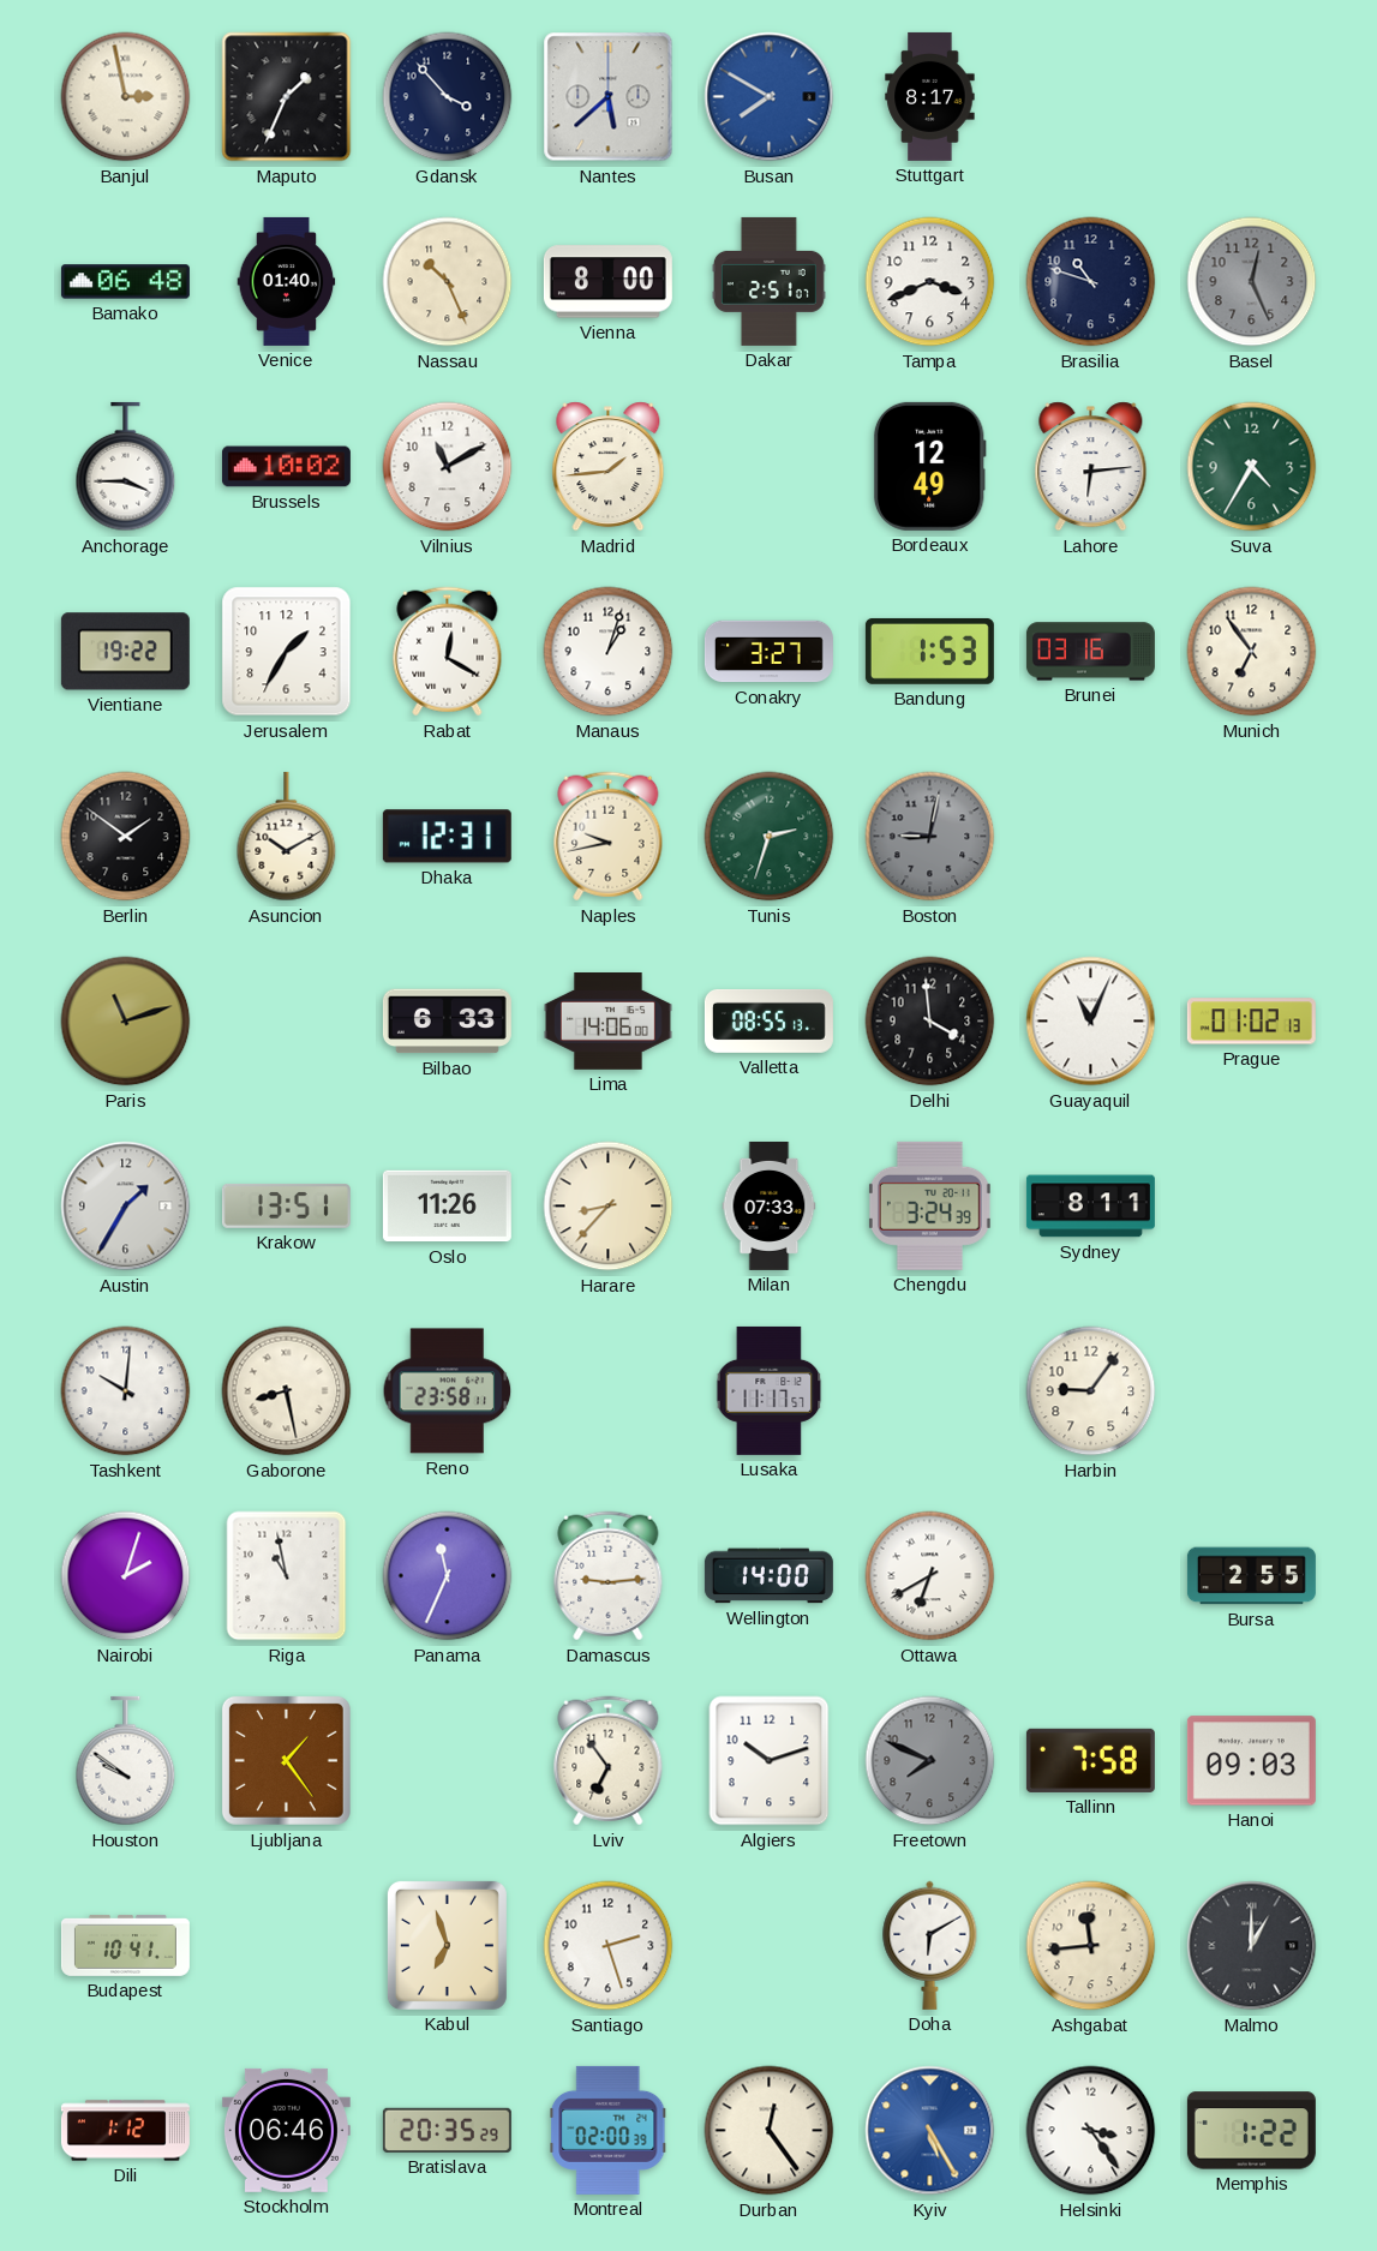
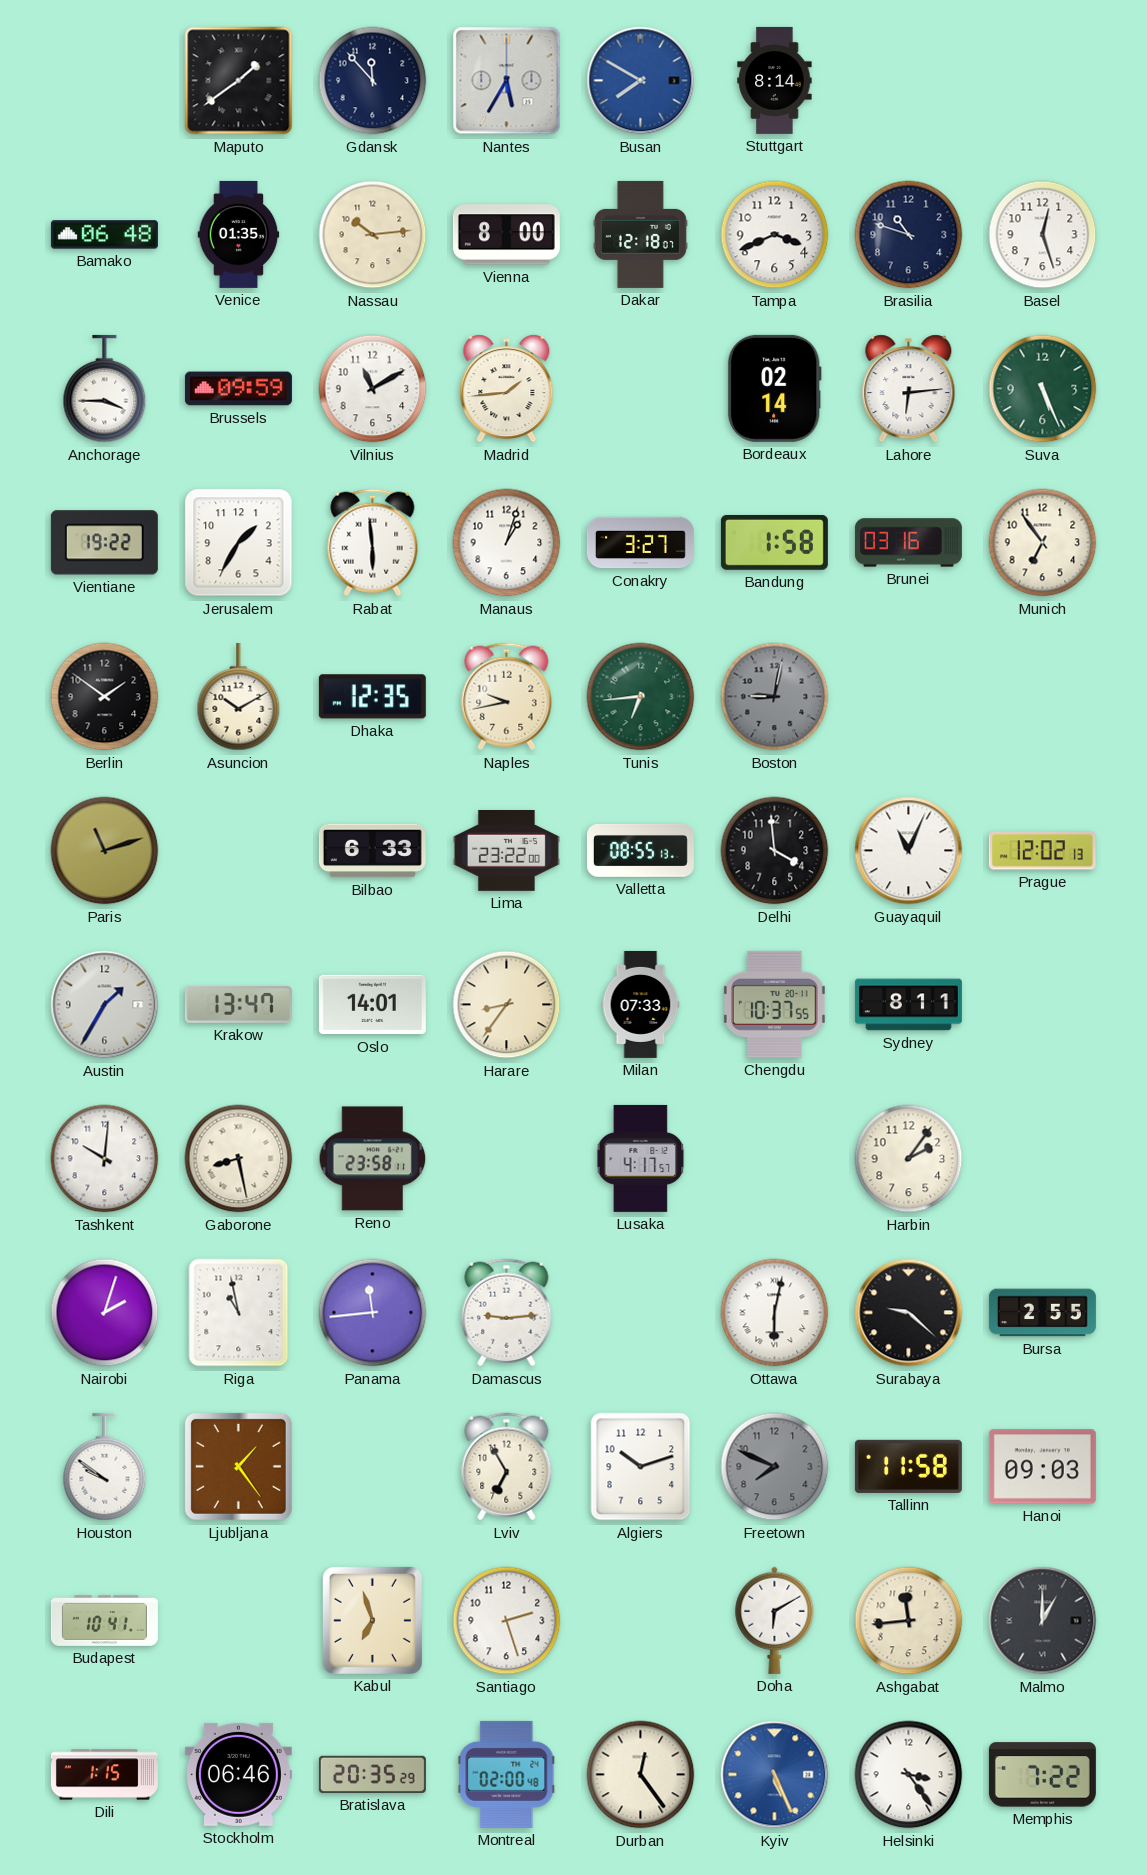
Banjul: 2:58 -> none
Maputo: 1:34 -> 1:39
Gdansk: 3:53 -> 11:53
Nantes: 5:38 -> 5:35
Stuttgart: 8:17 -> 8:14
Venice: 01:40 -> 01:35
Nassau: 10:26 -> 10:14
Dakar: 2:51 -> 12:18
Basel: 12:26 -> 12:27
Basel dial: grey -> white
Brussels: 10:02 -> 09:59
Bordeaux: 12:49 -> 02:14
Suva: 4:35 -> 5:26
Rabat: 12:20 -> 5:59
Bandung: 1:53 -> 1:58
Dhaka: 12:31 -> 12:35
Tunis: 2:33 -> 6:44
Lima: 14:06 -> 23:22
Prague: 01:02 -> 12:02
Krakow: 13:51 -> 13:47
Oslo: 11:26 -> 14:01
Harare: 8:37 -> 8:36
Chengdu: 3:24 -> 10:37
Lusaka: 11:17 -> 4:17
Harbin: 9:06 -> 2:06
Panama: 11:34 -> 11:44
Wellington: 14:00 -> none
Ottawa: 6:40 -> 6:02
Surabaya: none -> 9:22
Lviv: 6:54 -> 6:55
Tallinn: 7:58 -> 11:58
Dili: 1:12 -> 1:15
Montreal: 02:00:39 -> 02:00:48
Kyiv: 5:25 -> 5:26
Memphis: 1:22 -> 7:22
